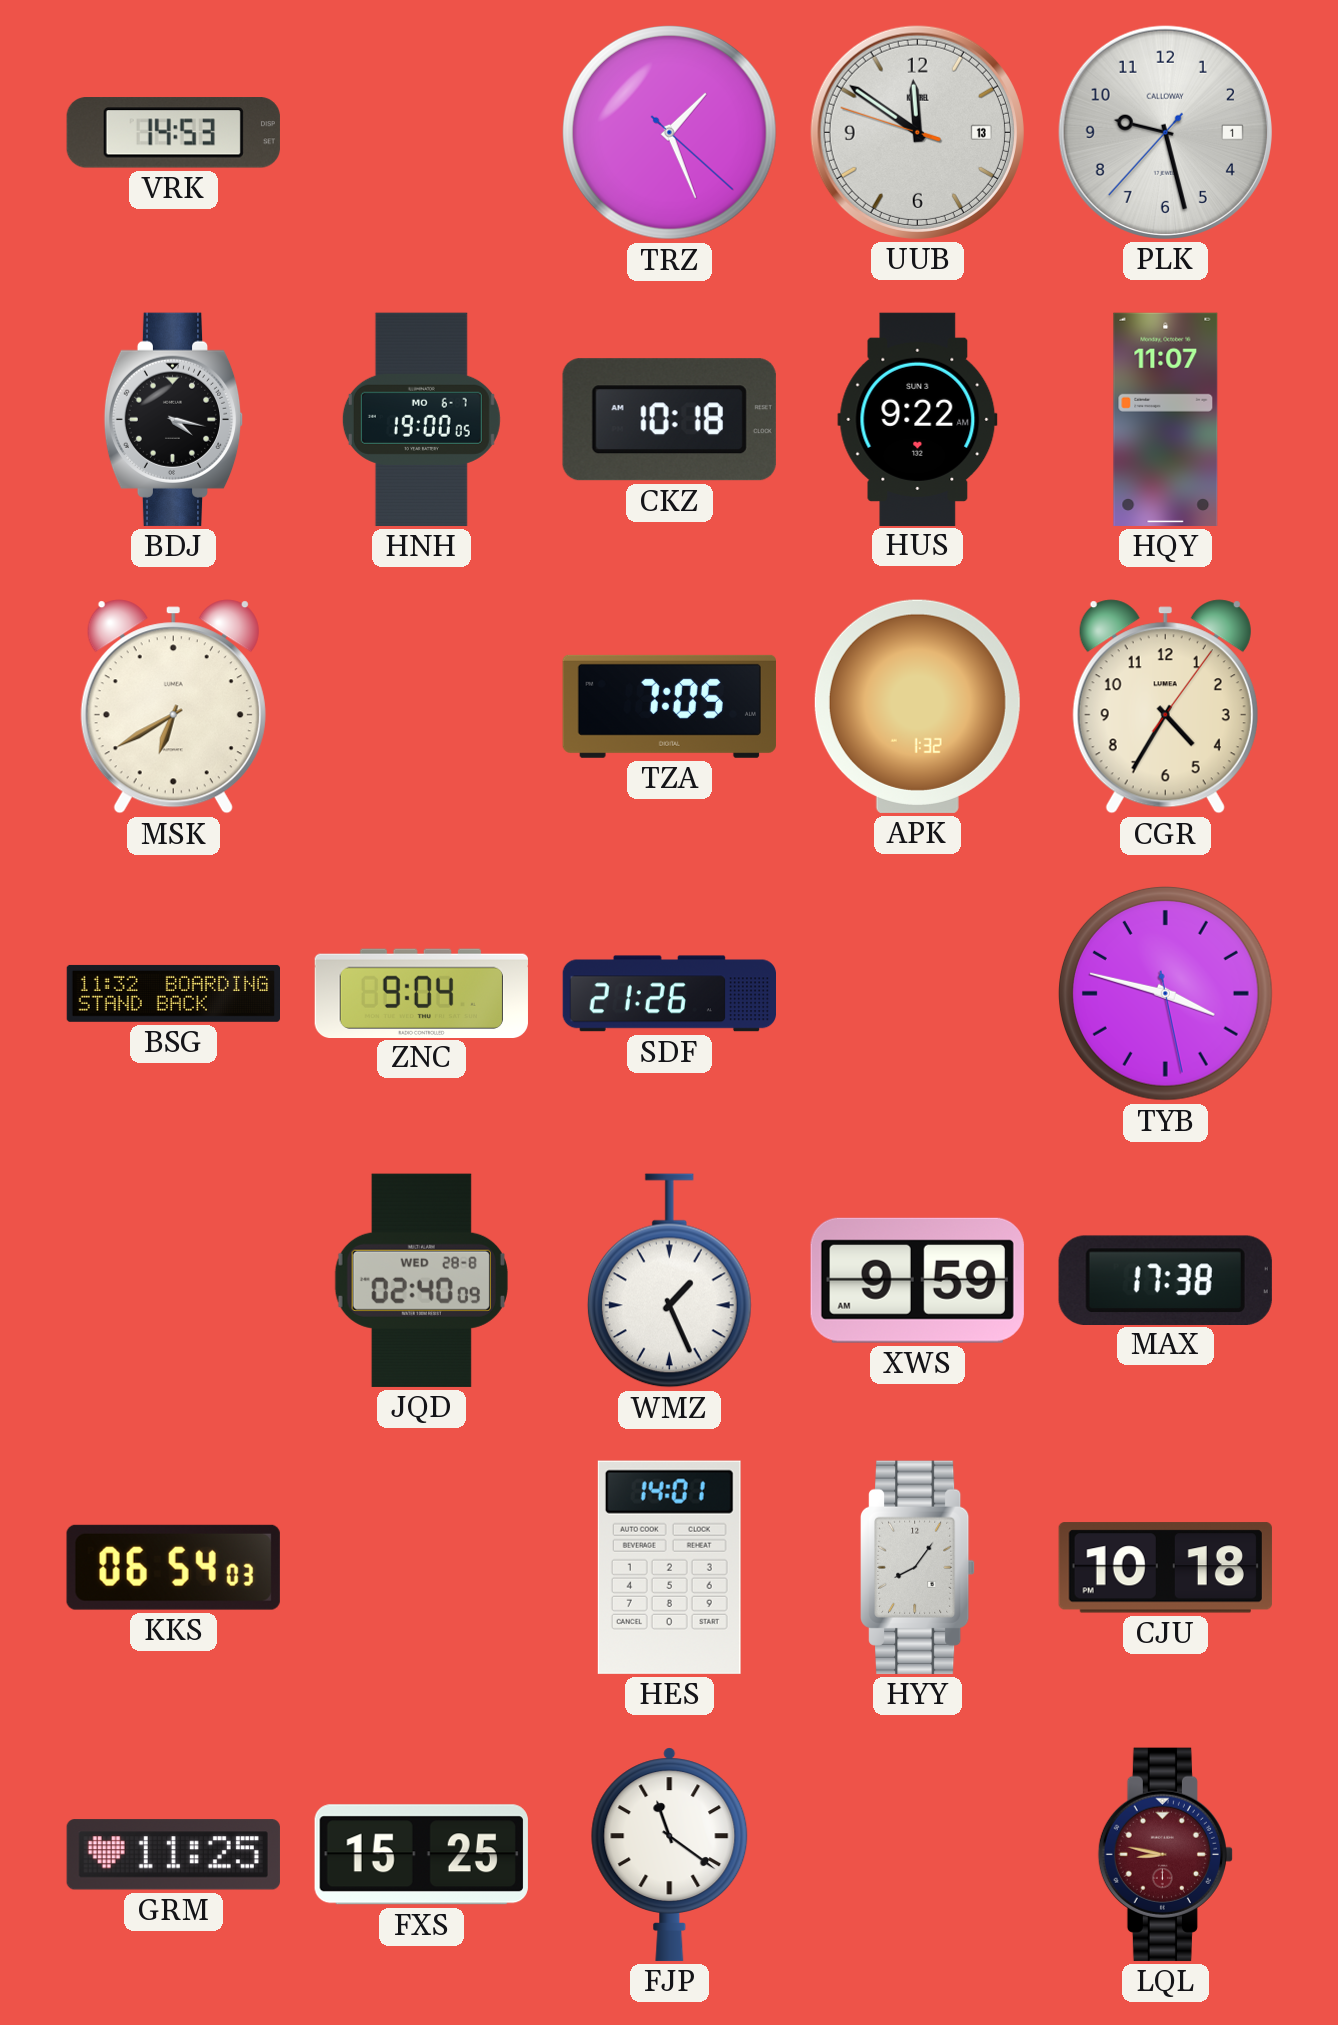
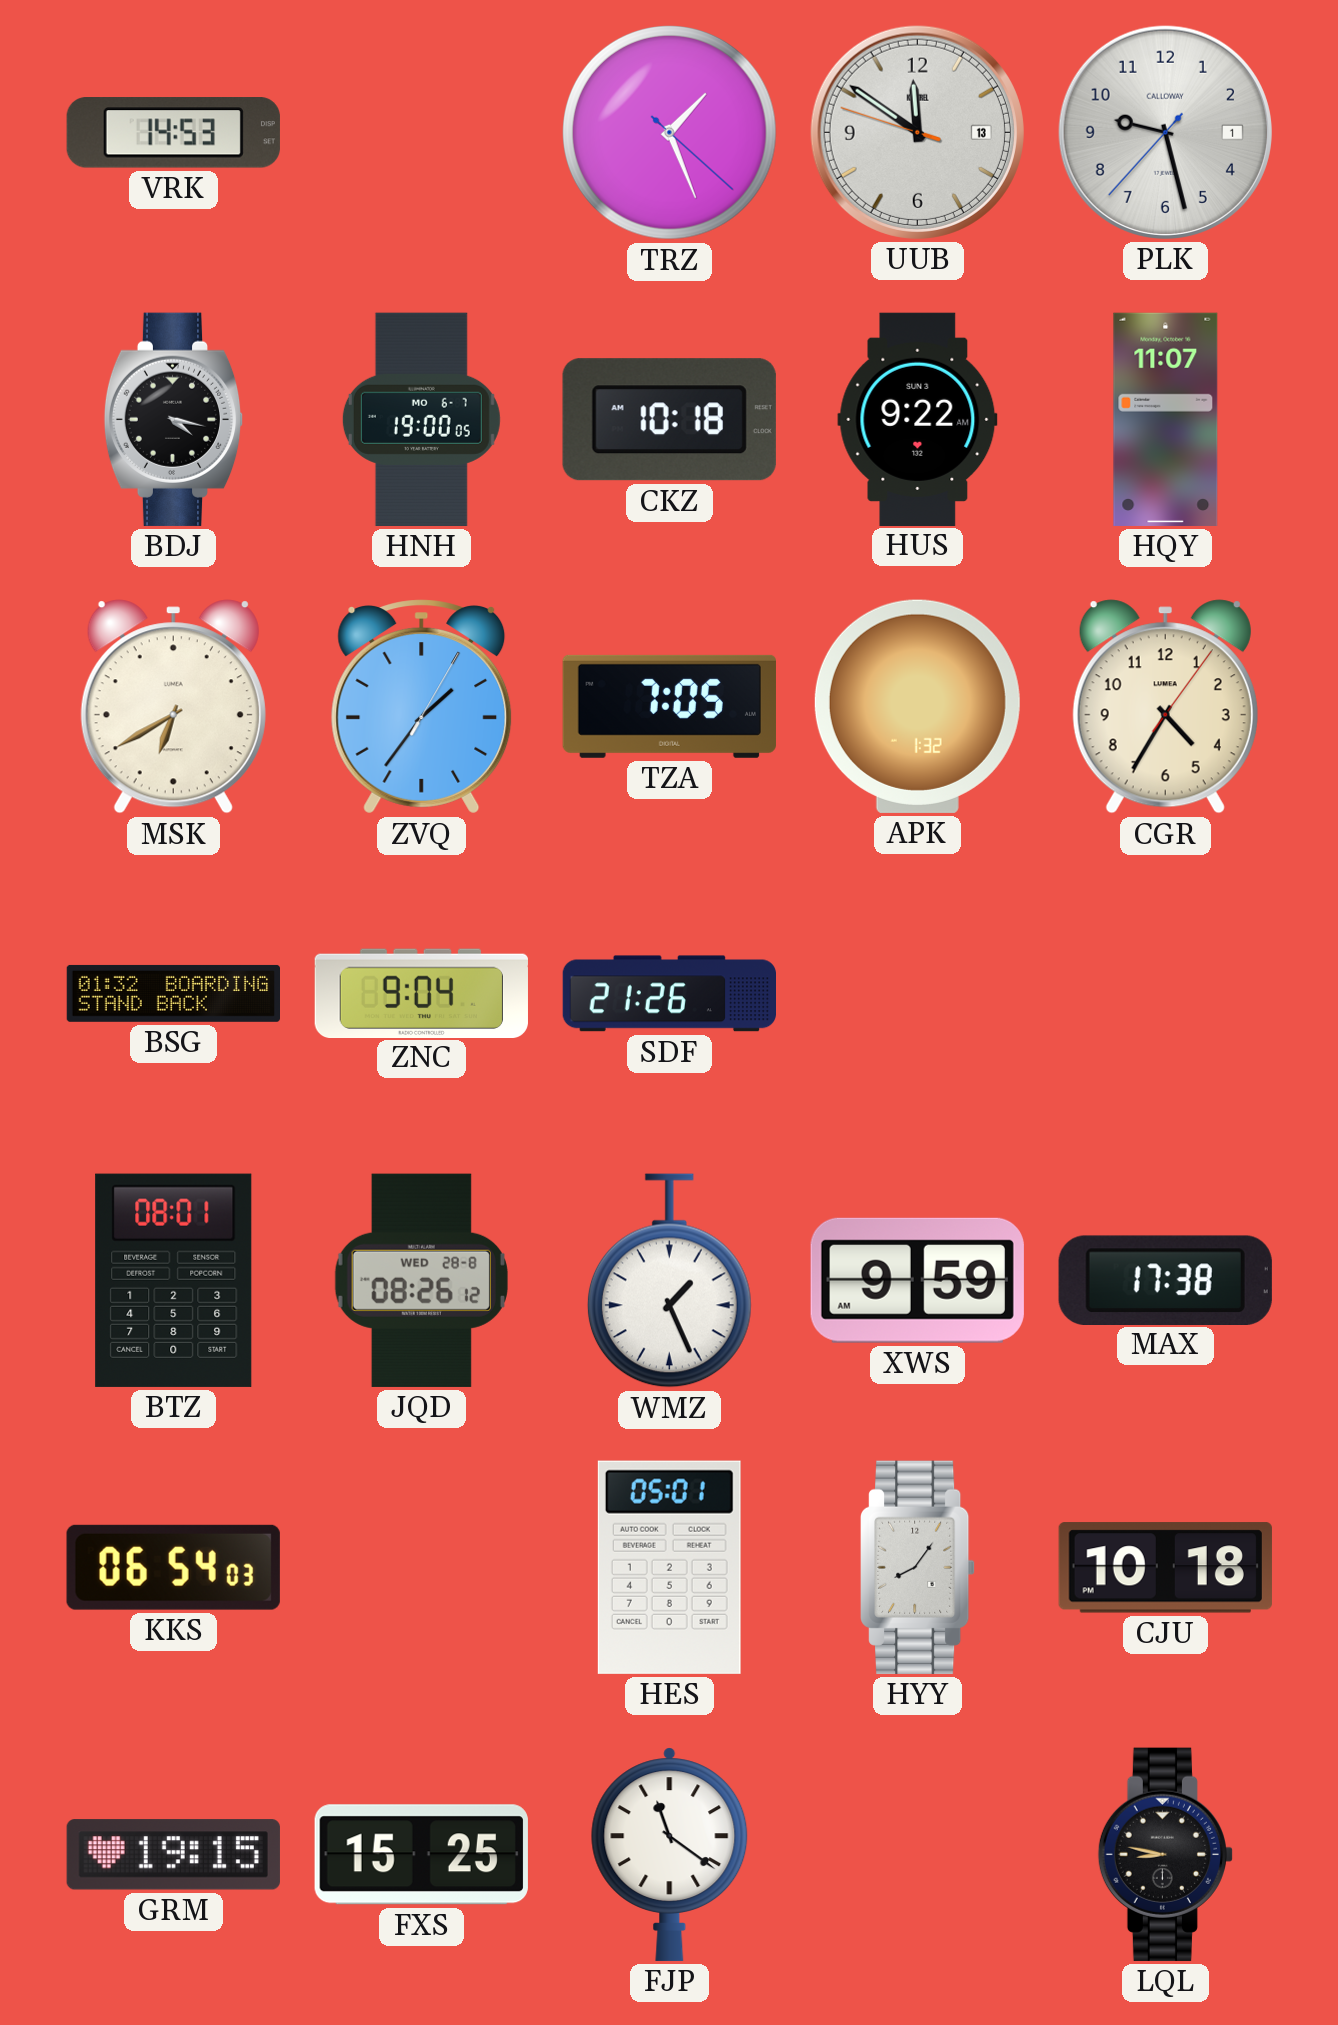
ZVQ: none -> 1:36
BSG: 11:32 -> 01:32
TYB: 3:47 -> none
BTZ: none -> 08:01
JQD: 02:40 -> 08:26
HES: 14:01 -> 05:01
GRM: 11:25 -> 19:15
LQL dial: burgundy -> black
